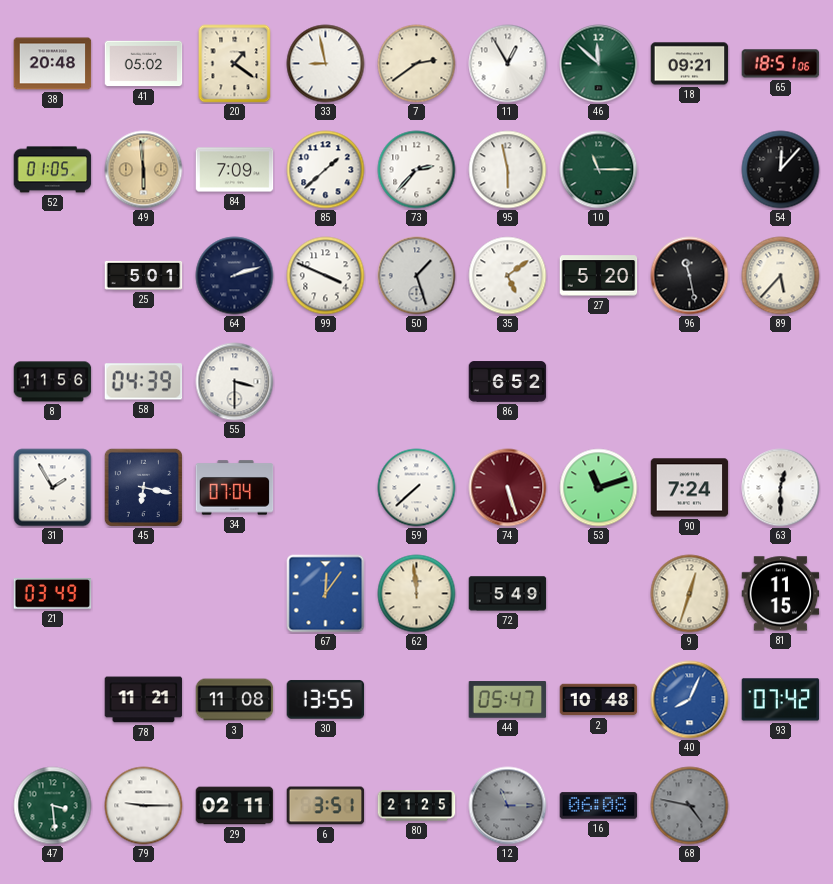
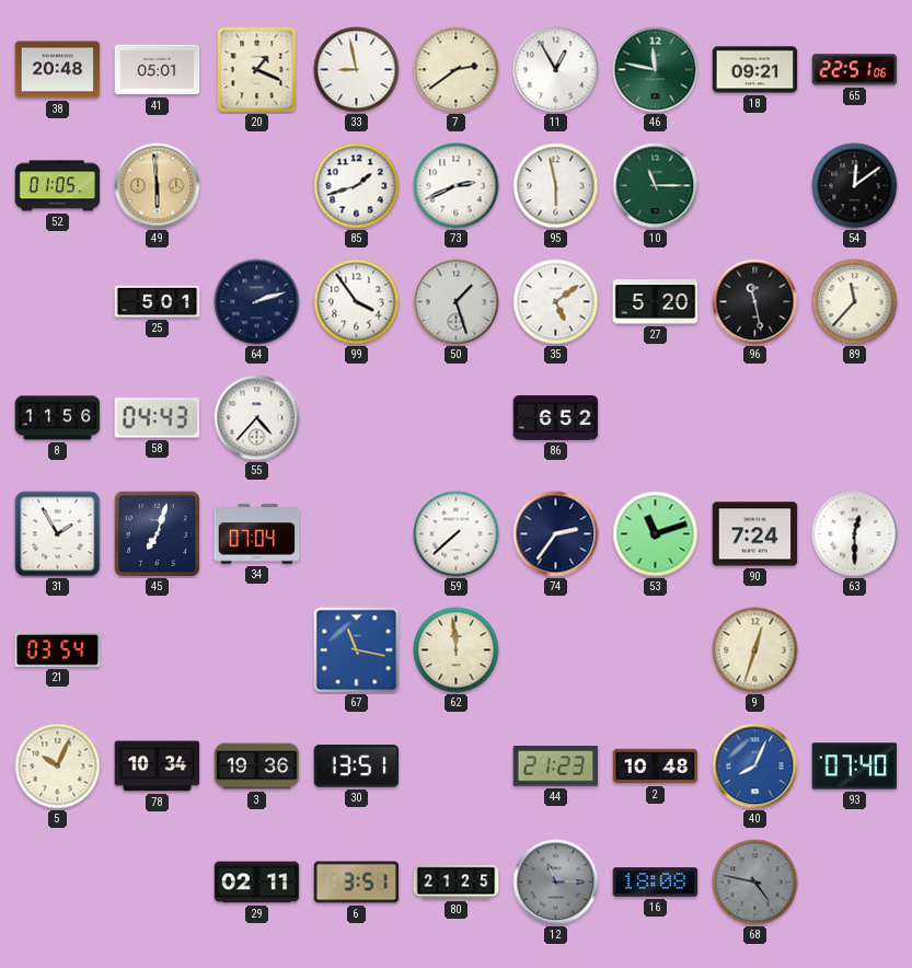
41: 05:02 -> 05:01
20: 1:21 -> 1:19
46: 11:52 -> 11:47
65: 18:51 -> 22:51
84: 7:09 -> none
85: 1:38 -> 1:42
73: 2:37 -> 2:41
54: 12:07 -> 12:09
99: 3:49 -> 3:54
89: 5:37 -> 11:37
58: 04:39 -> 04:43
55: 3:30 -> 4:37
45: 6:17 -> 7:03
74: 5:27 -> 2:36
74 dial: burgundy -> navy
21: 03:49 -> 03:54
67: 12:06 -> 11:17
72: 5:49 -> none
81: 11:15 -> none
5: none -> 10:04
78: 11:21 -> 10:34
3: 11:08 -> 19:36
30: 13:55 -> 13:51
44: 05:47 -> 21:23
93: 07:42 -> 07:40
47: 3:29 -> none
79: 9:15 -> none
16: 06:08 -> 18:08
